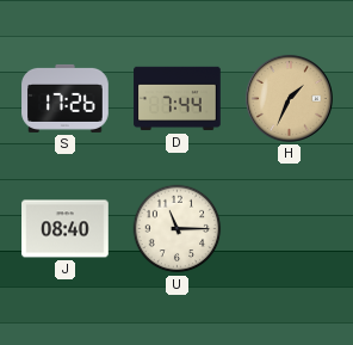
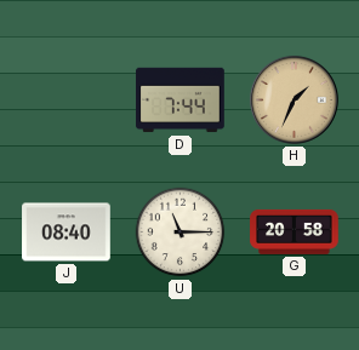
S: 17:26 -> none
G: none -> 20:58
